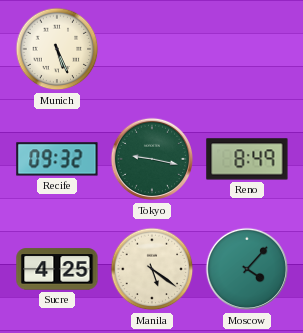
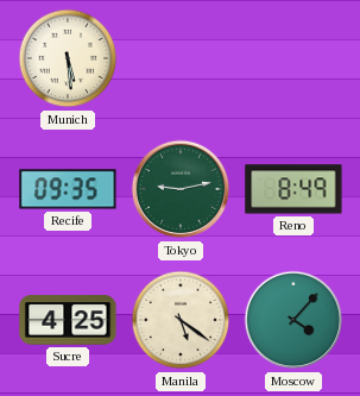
Munich: 5:26 -> 5:29
Recife: 09:32 -> 09:35
Tokyo: 9:17 -> 9:13
